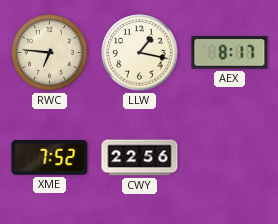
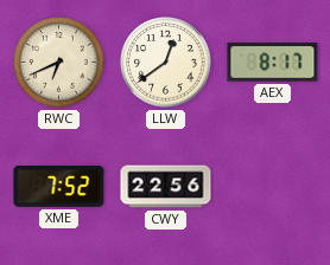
RWC: 6:46 -> 6:41
LLW: 1:17 -> 12:39
